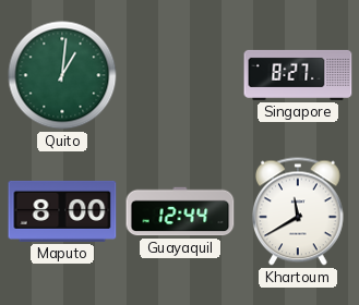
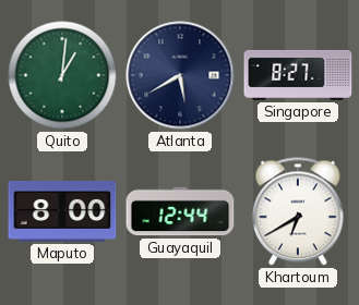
Atlanta: none -> 5:40
Khartoum: 11:40 -> 6:40
